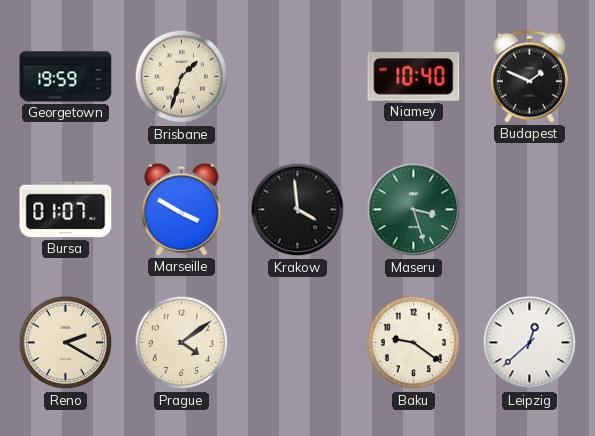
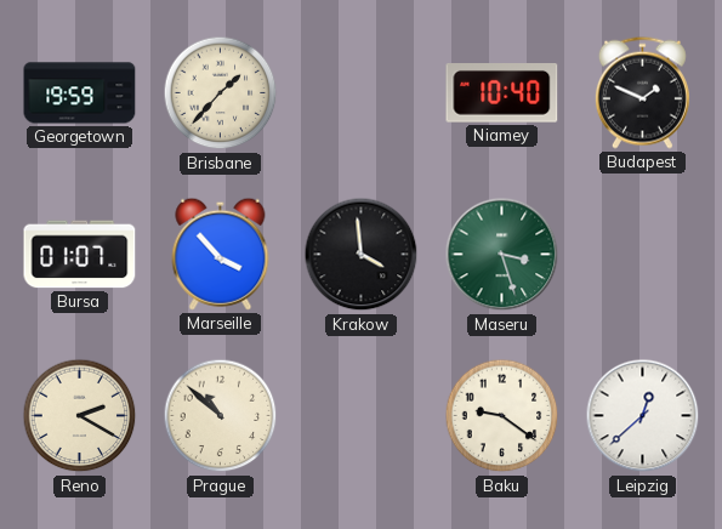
Brisbane: 1:33 -> 1:37
Marseille: 3:50 -> 3:53
Prague: 4:09 -> 10:52
